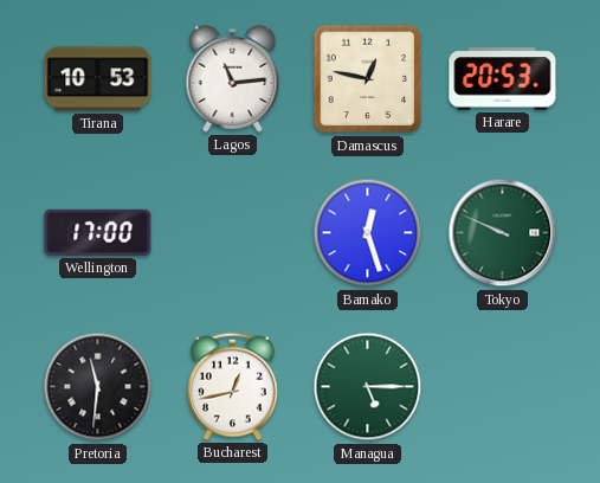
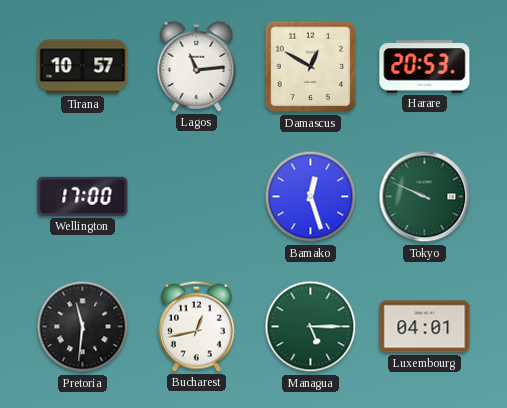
Tirana: 10:53 -> 10:57
Damascus: 12:47 -> 12:50
Luxembourg: none -> 04:01
